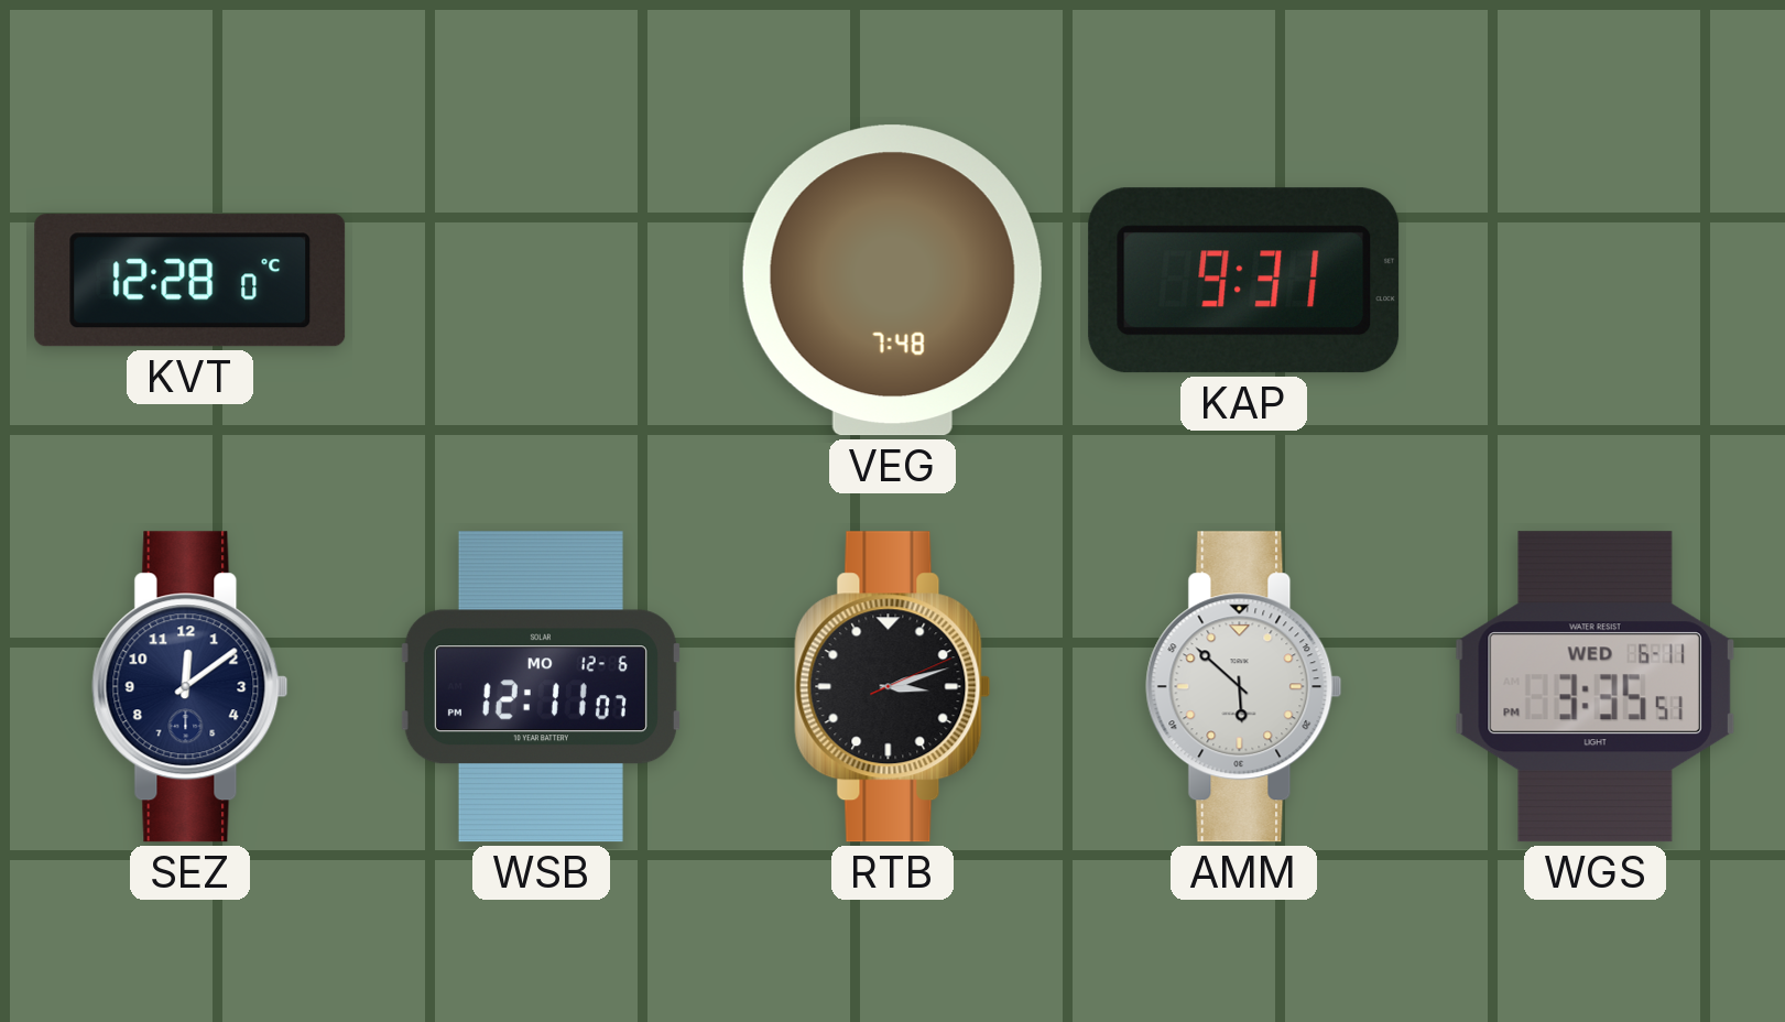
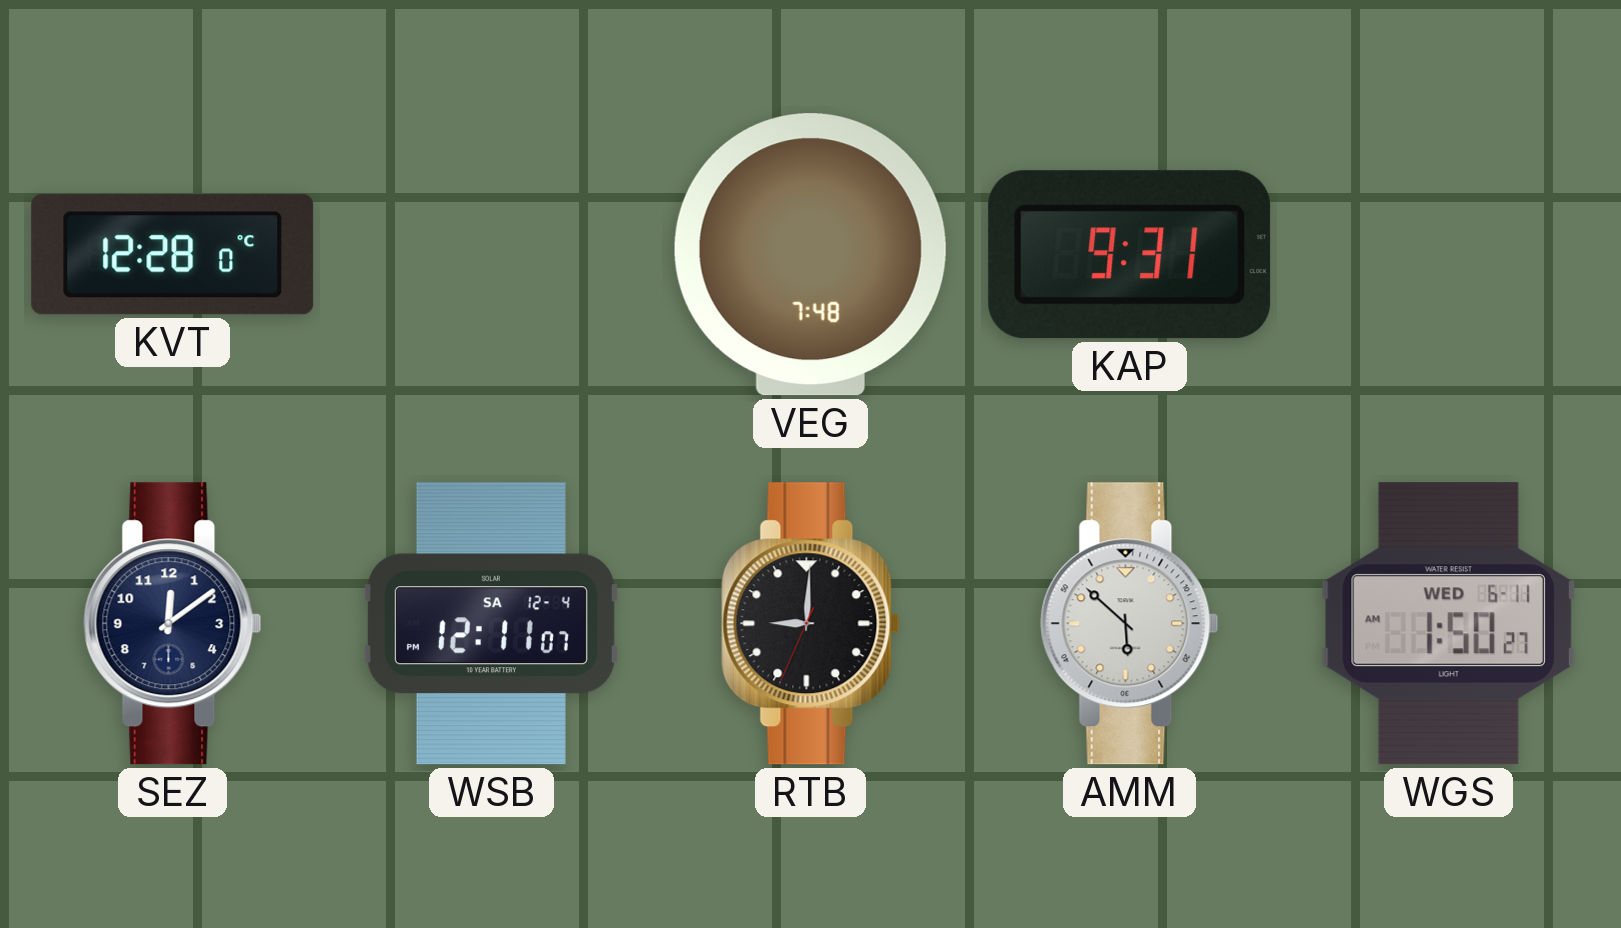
WSB date: MO 12-6 -> SA 12-4
RTB: 3:12 -> 9:00
WGS: 3:35 -> 1:50
